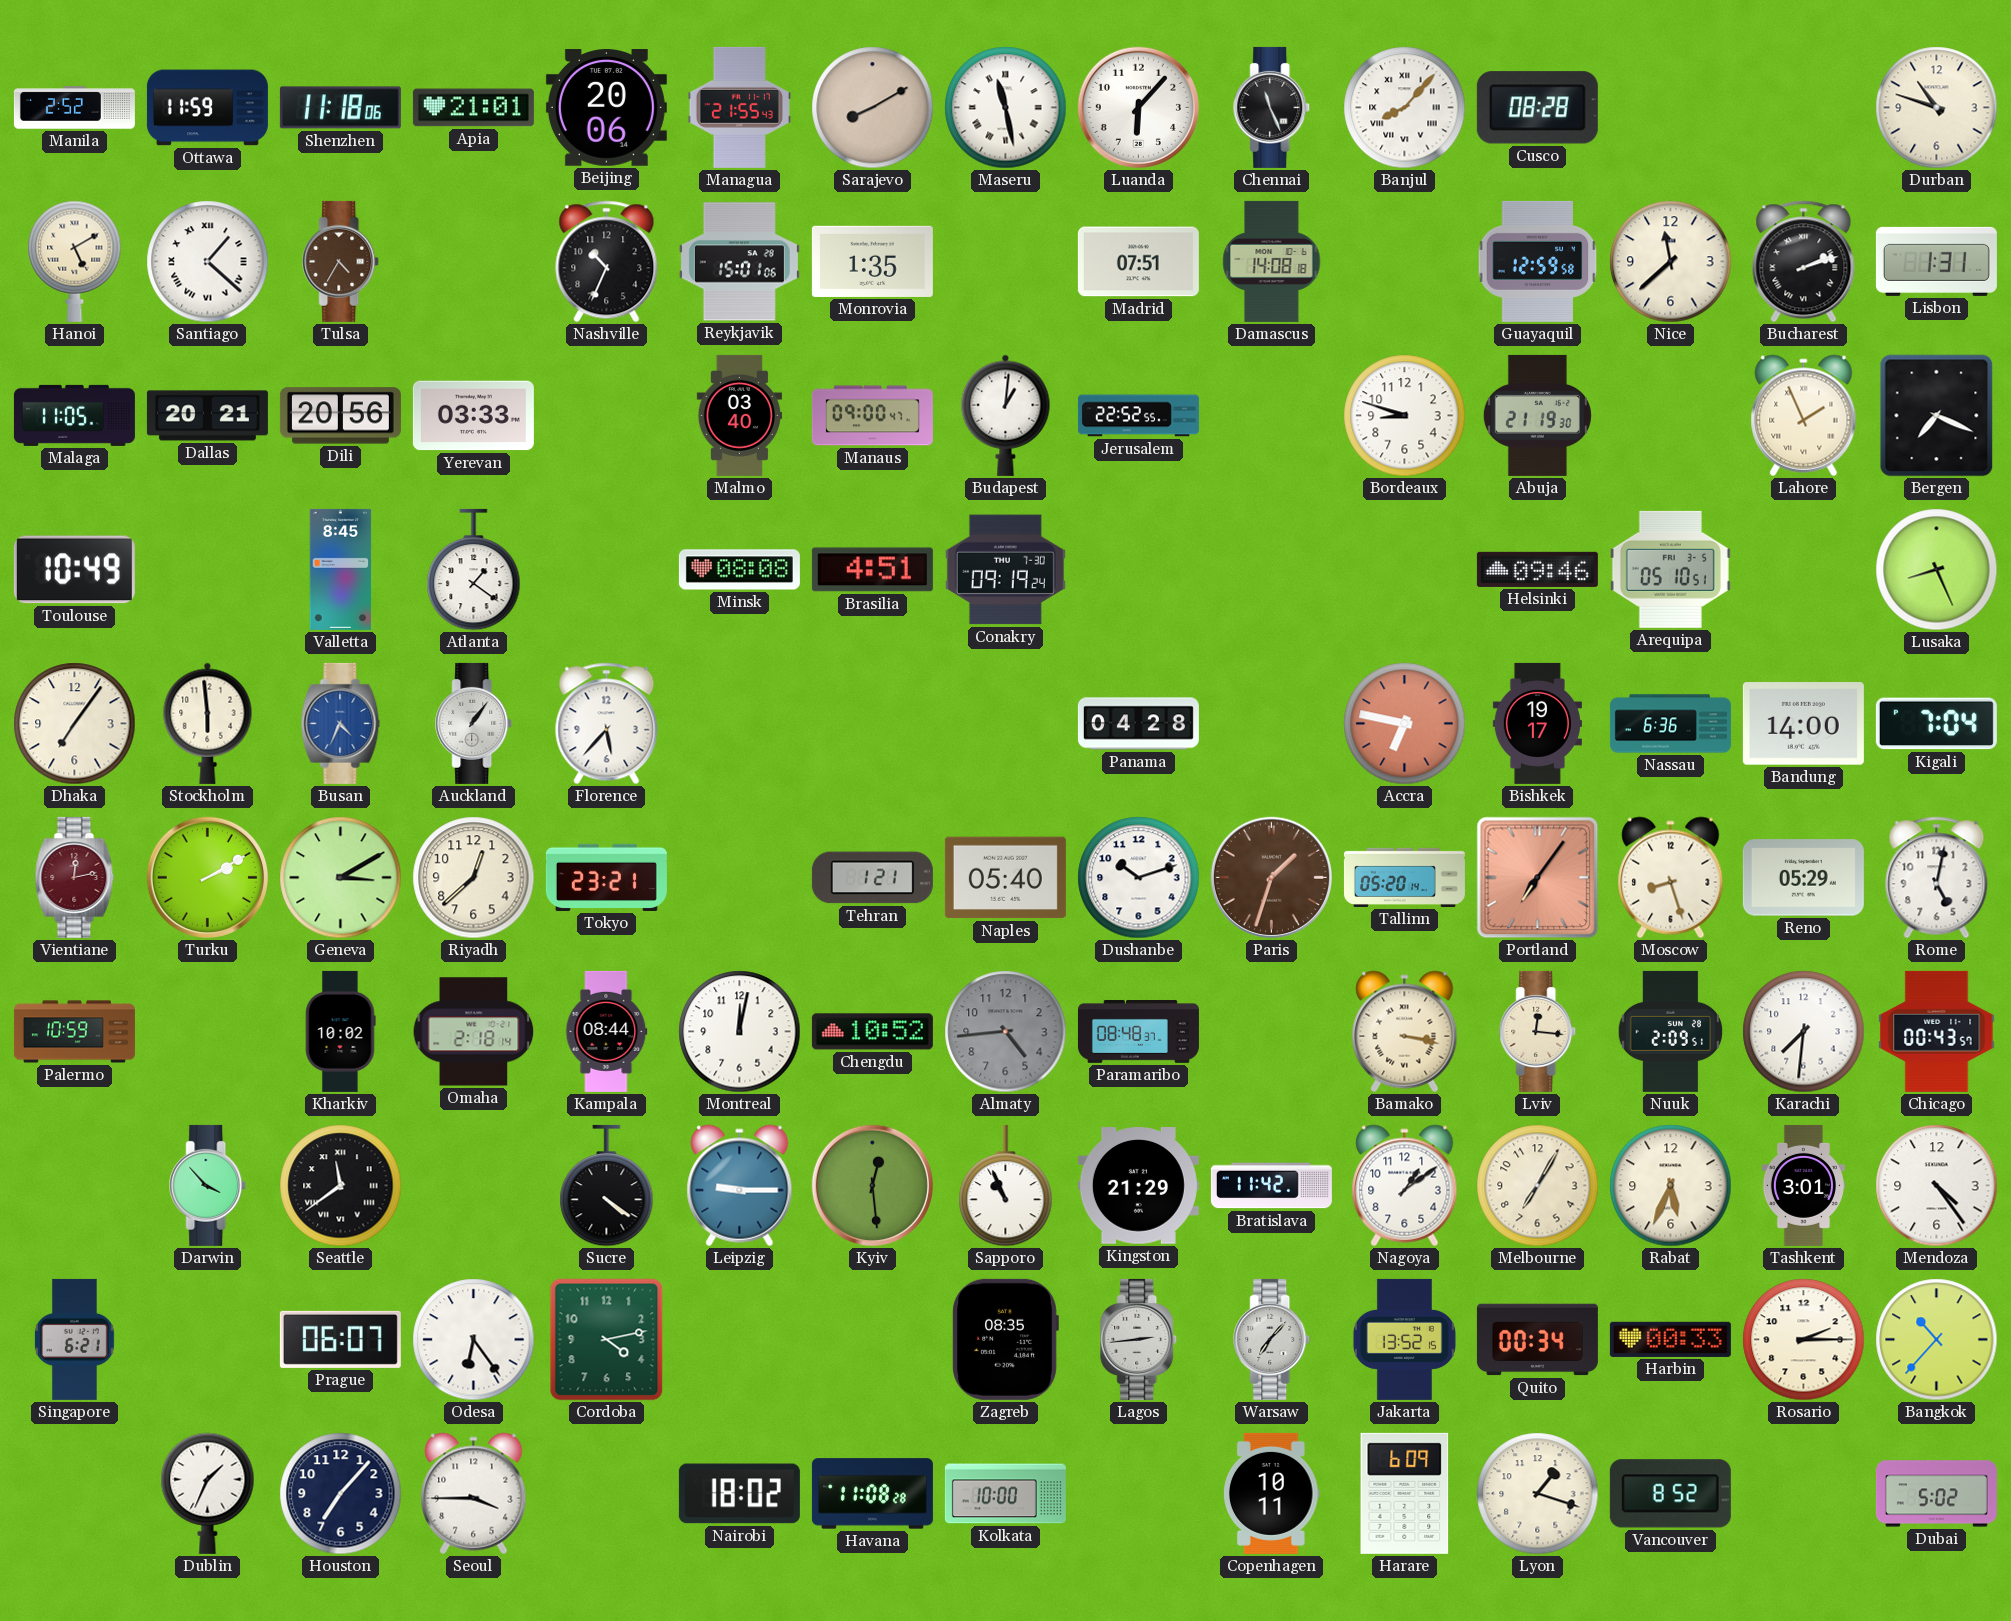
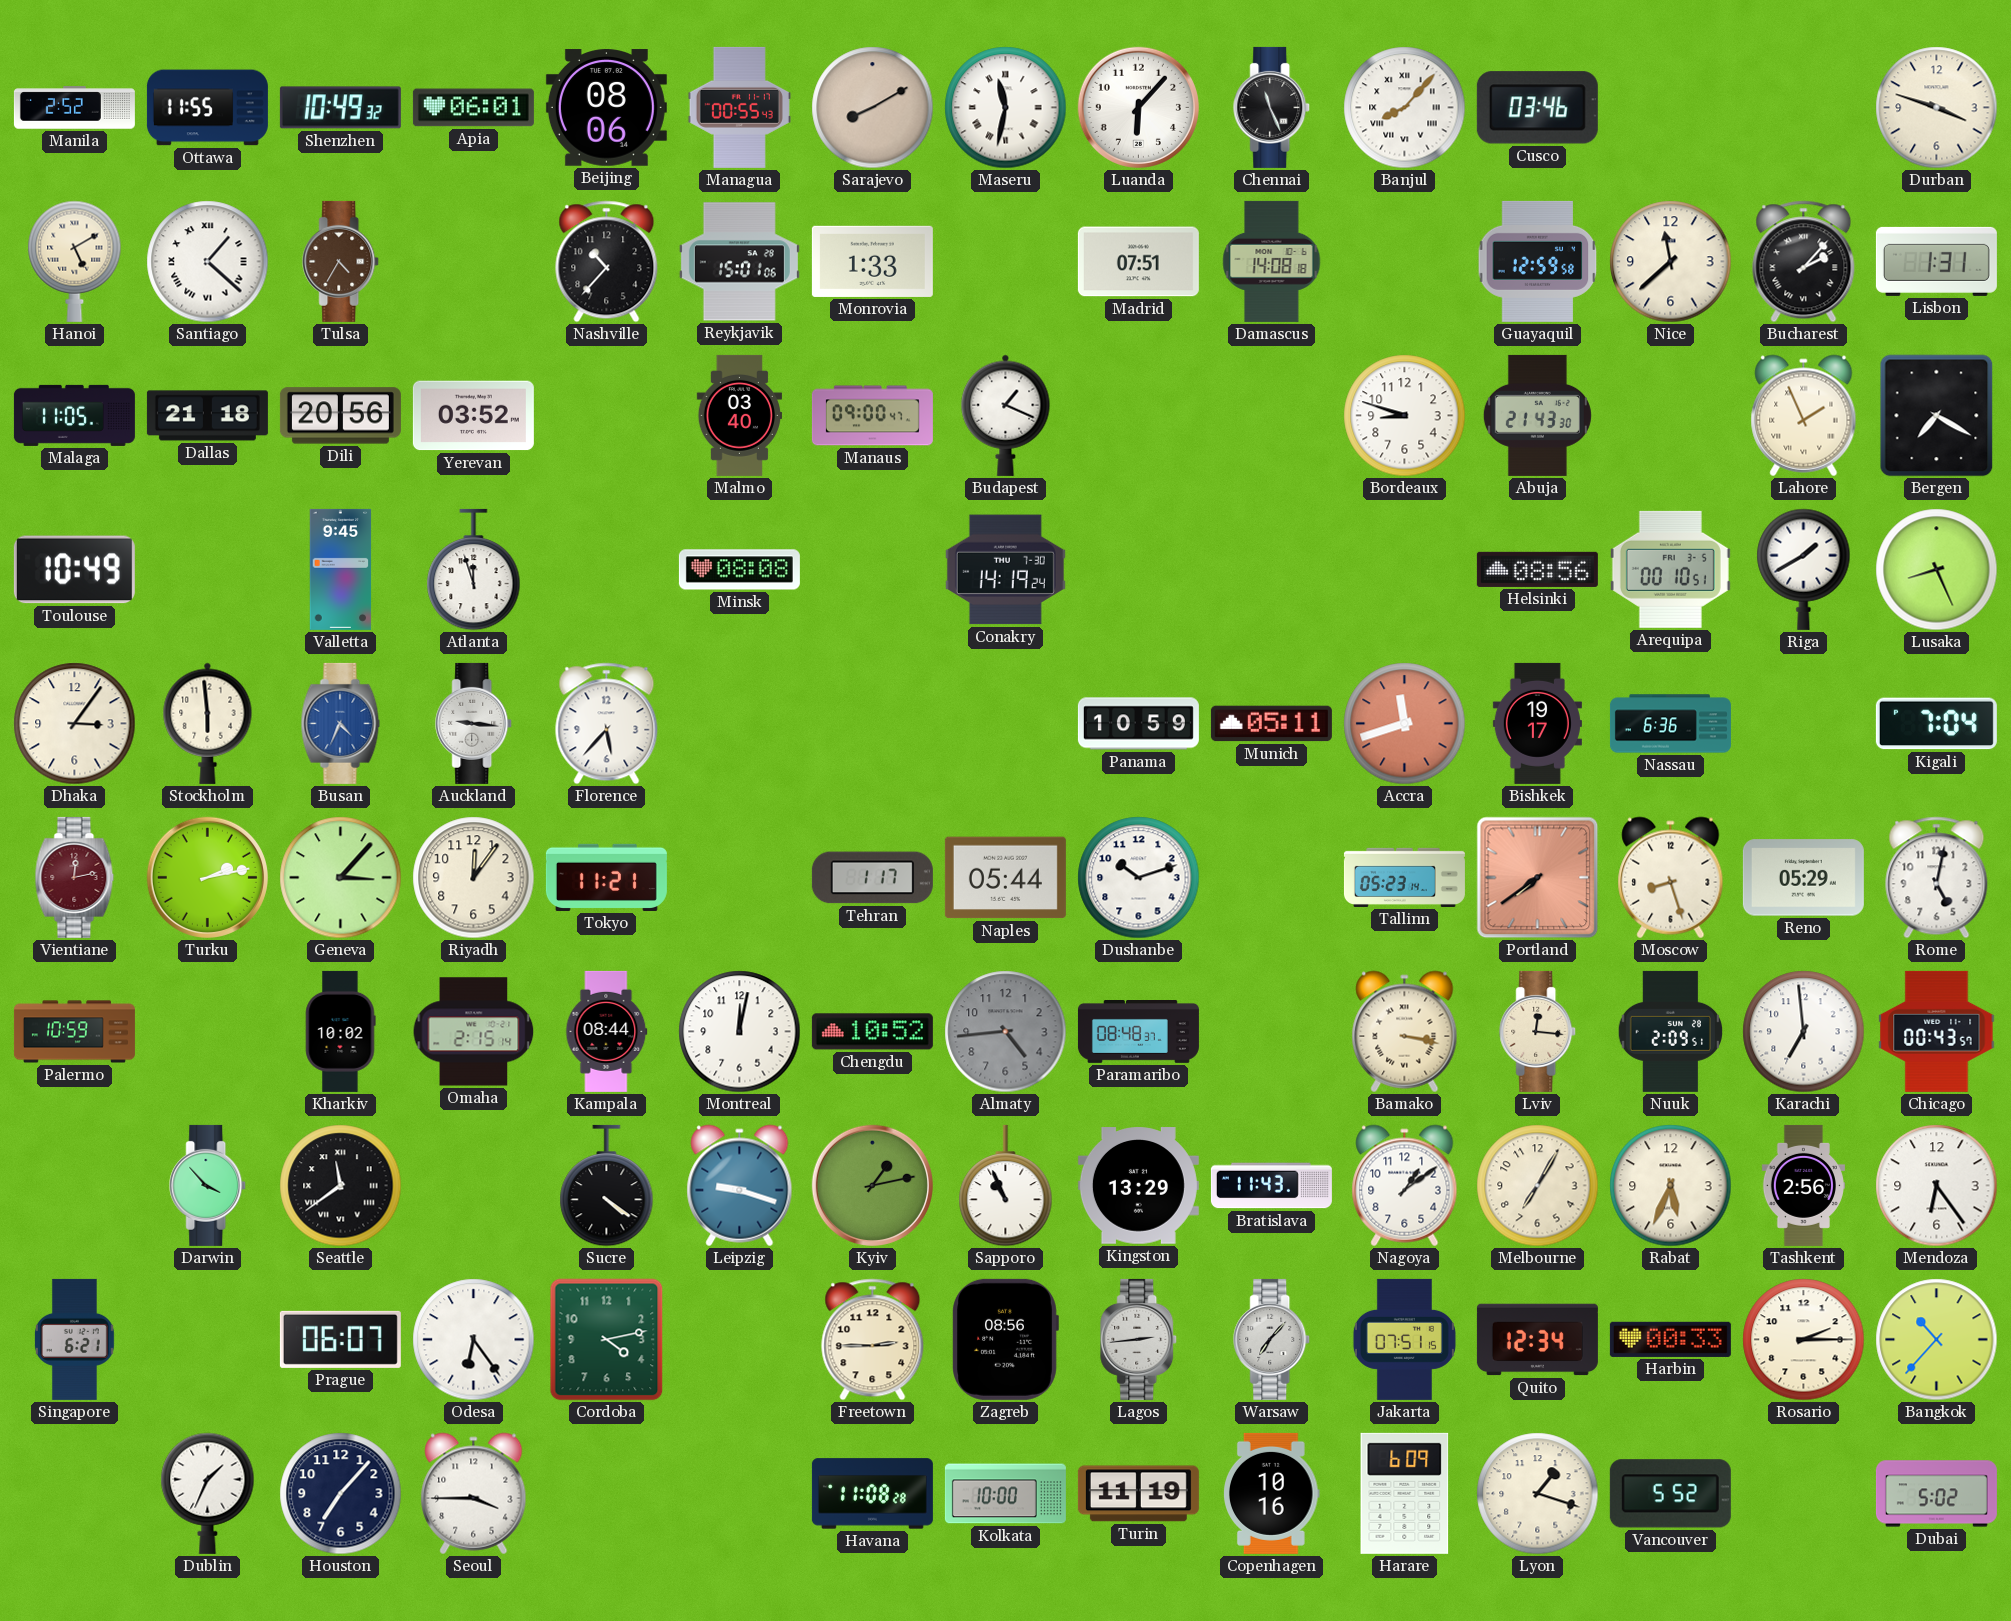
Ottawa: 11:59 -> 11:55
Shenzhen: 11:18 -> 10:49
Apia: 21:01 -> 06:01
Beijing: 20:06 -> 08:06
Managua: 21:55 -> 00:55
Maseru: 11:28 -> 11:32
Cusco: 08:28 -> 03:46
Durban: 10:48 -> 3:48
Nashville: 10:34 -> 10:37
Monrovia: 1:35 -> 1:33
Bucharest: 2:12 -> 2:07
Dallas: 20:21 -> 21:18
Yerevan: 03:33 -> 03:52
Budapest: 1:01 -> 1:19
Jerusalem: 22:52 -> none
Abuja: 21:19 -> 21:43
Bergen: 7:19 -> 7:20
Valletta: 8:45 -> 9:45
Atlanta: 1:21 -> 11:57
Brasilia: 4:51 -> none
Conakry: 09:19 -> 14:19
Helsinki: 09:46 -> 08:56
Arequipa: 05:10 -> 00:10
Riga: none -> 1:40
Dhaka: 7:06 -> 3:06
Auckland: 1:06 -> 9:16
Panama: 04:28 -> 10:59
Munich: none -> 05:11
Accra: 6:47 -> 11:42
Bandung: 14:00 -> none
Turku: 2:10 -> 2:13
Geneva: 3:10 -> 3:07
Riyadh: 12:38 -> 12:06
Tokyo: 23:21 -> 11:21
Tehran: 1:21 -> 1:17
Naples: 05:40 -> 05:44
Paris: 1:33 -> none
Tallinn: 05:20 -> 05:23
Portland: 7:06 -> 7:39
Omaha: 2:18 -> 2:15
Karachi: 7:31 -> 6:59
Leipzig: 9:15 -> 9:18
Kyiv: 12:29 -> 1:13
Kingston: 21:29 -> 13:29
Bratislava: 11:42 -> 11:43
Tashkent: 3:01 -> 2:56
Mendoza: 4:24 -> 6:24
Freetown: none -> 2:45
Zagreb: 08:35 -> 08:56
Jakarta: 13:52 -> 07:51
Quito: 00:34 -> 12:34
Nairobi: 18:02 -> none
Turin: none -> 11:19
Copenhagen: 10:11 -> 10:16
Vancouver: 8:52 -> 5:52
